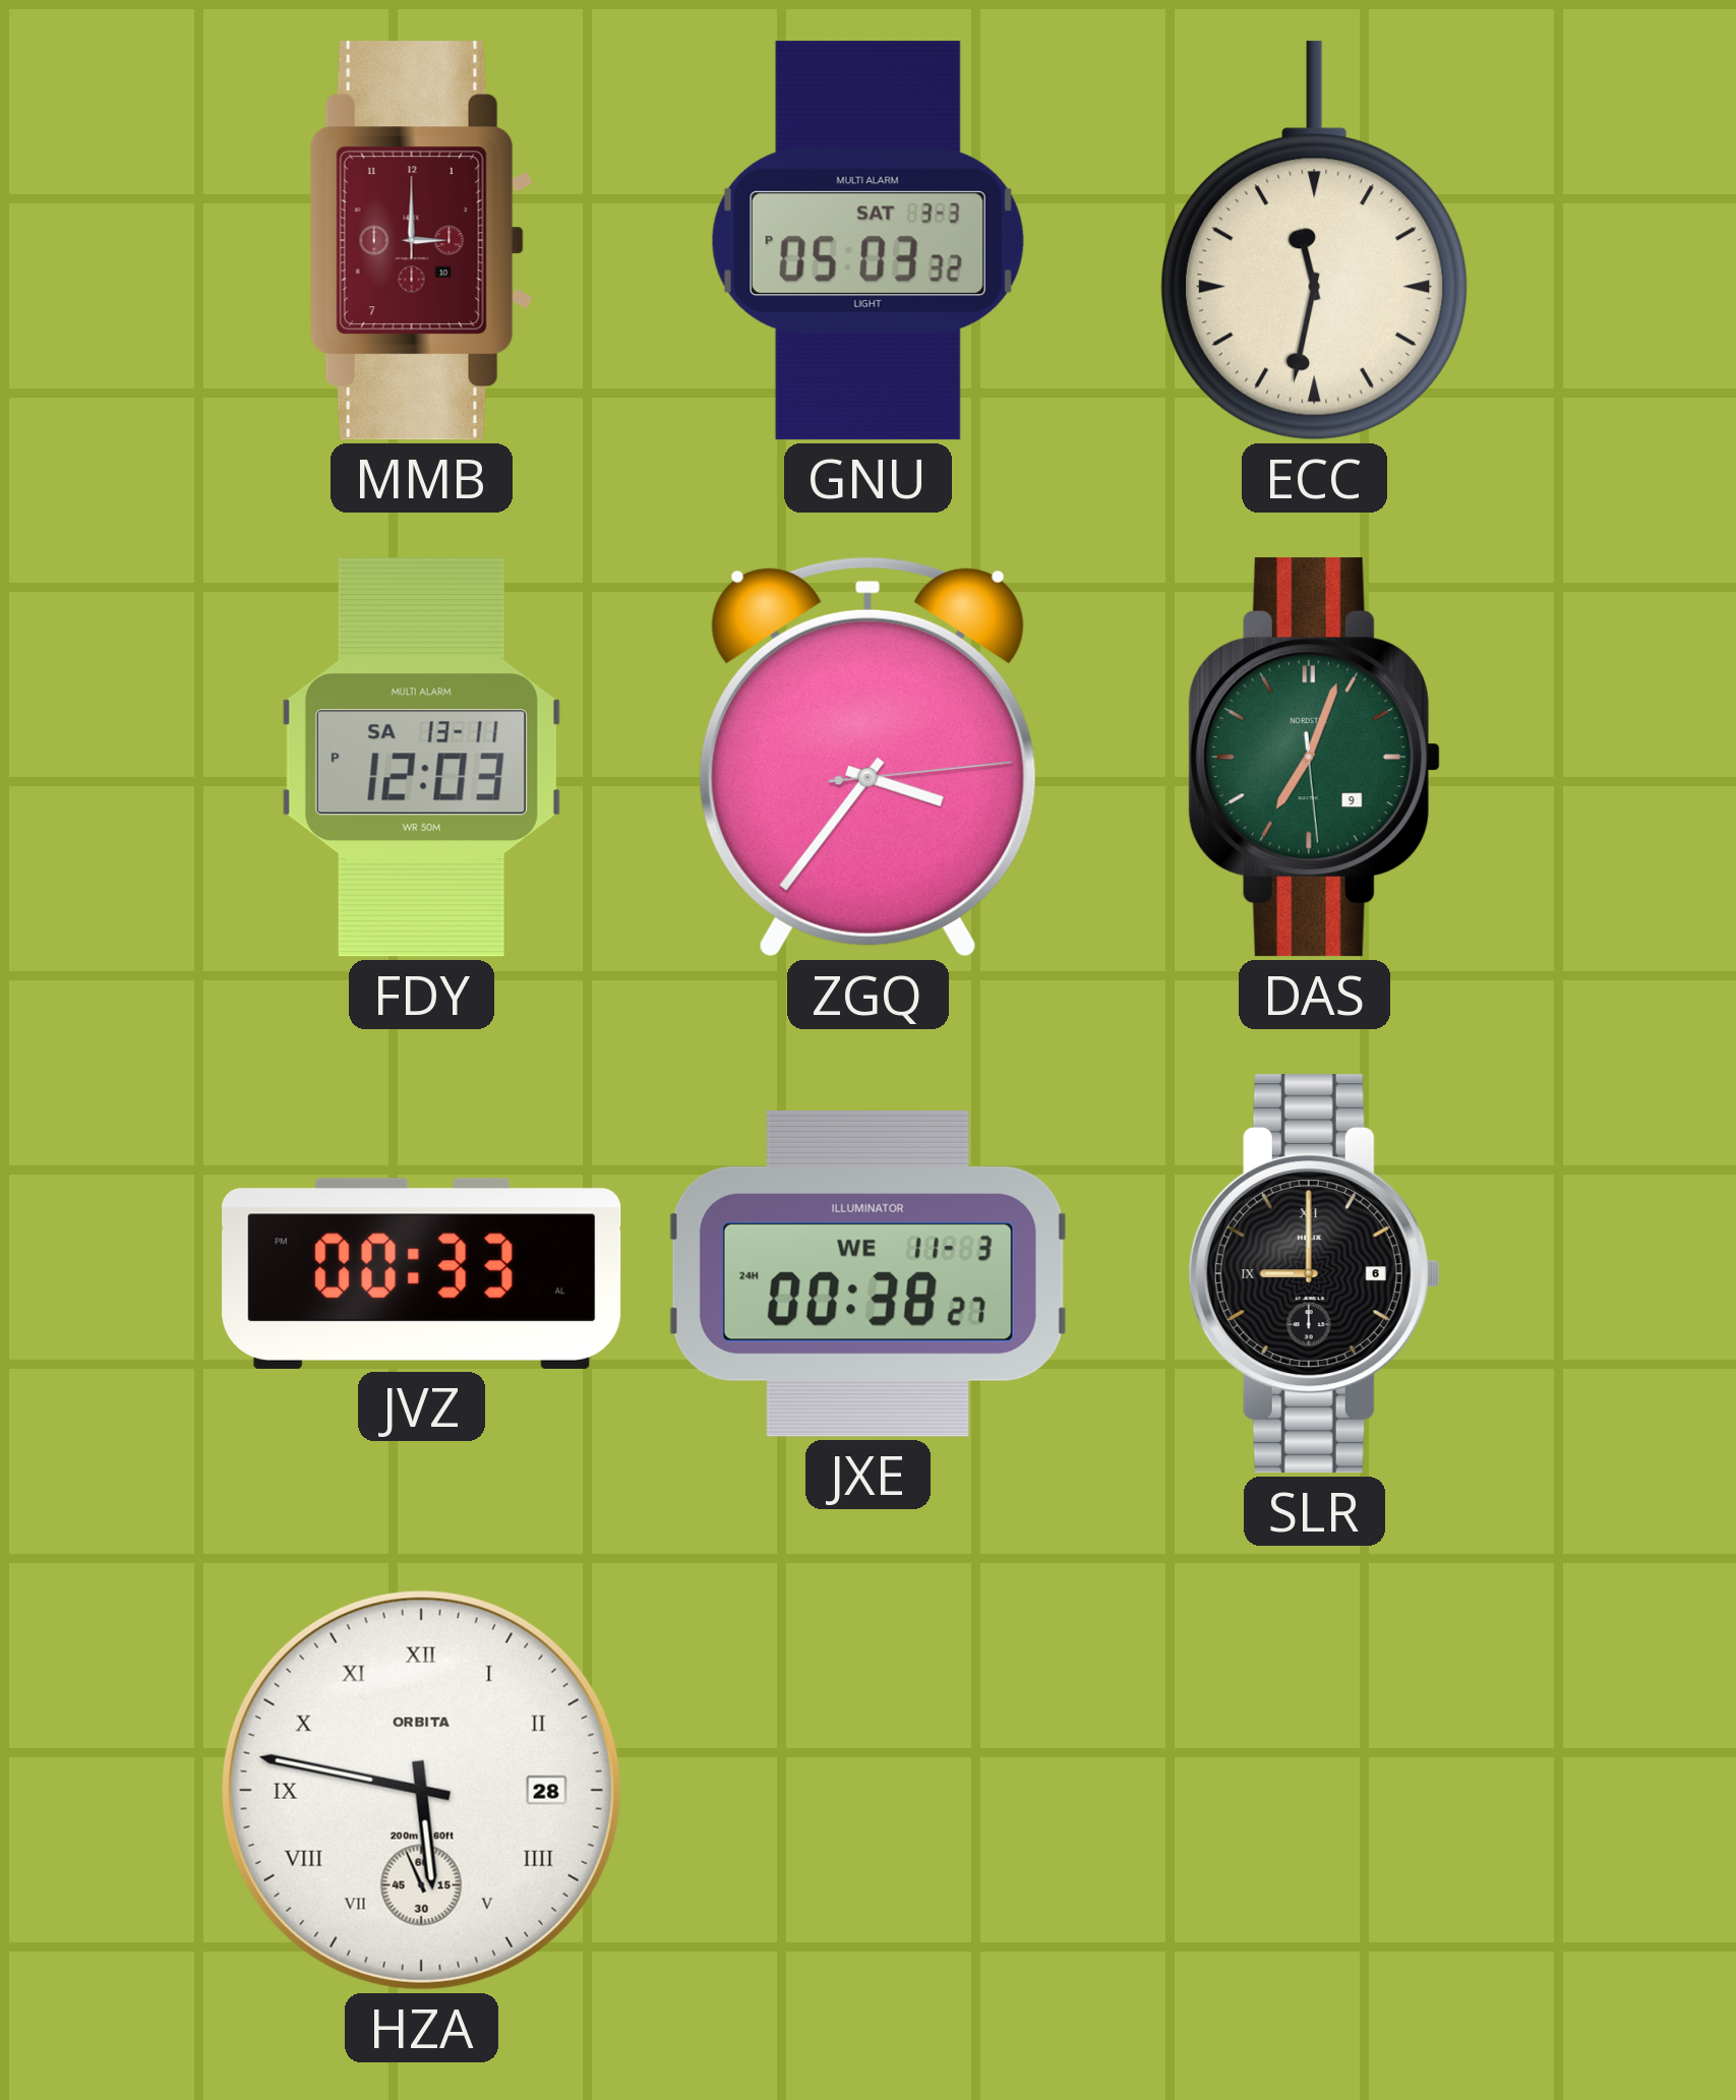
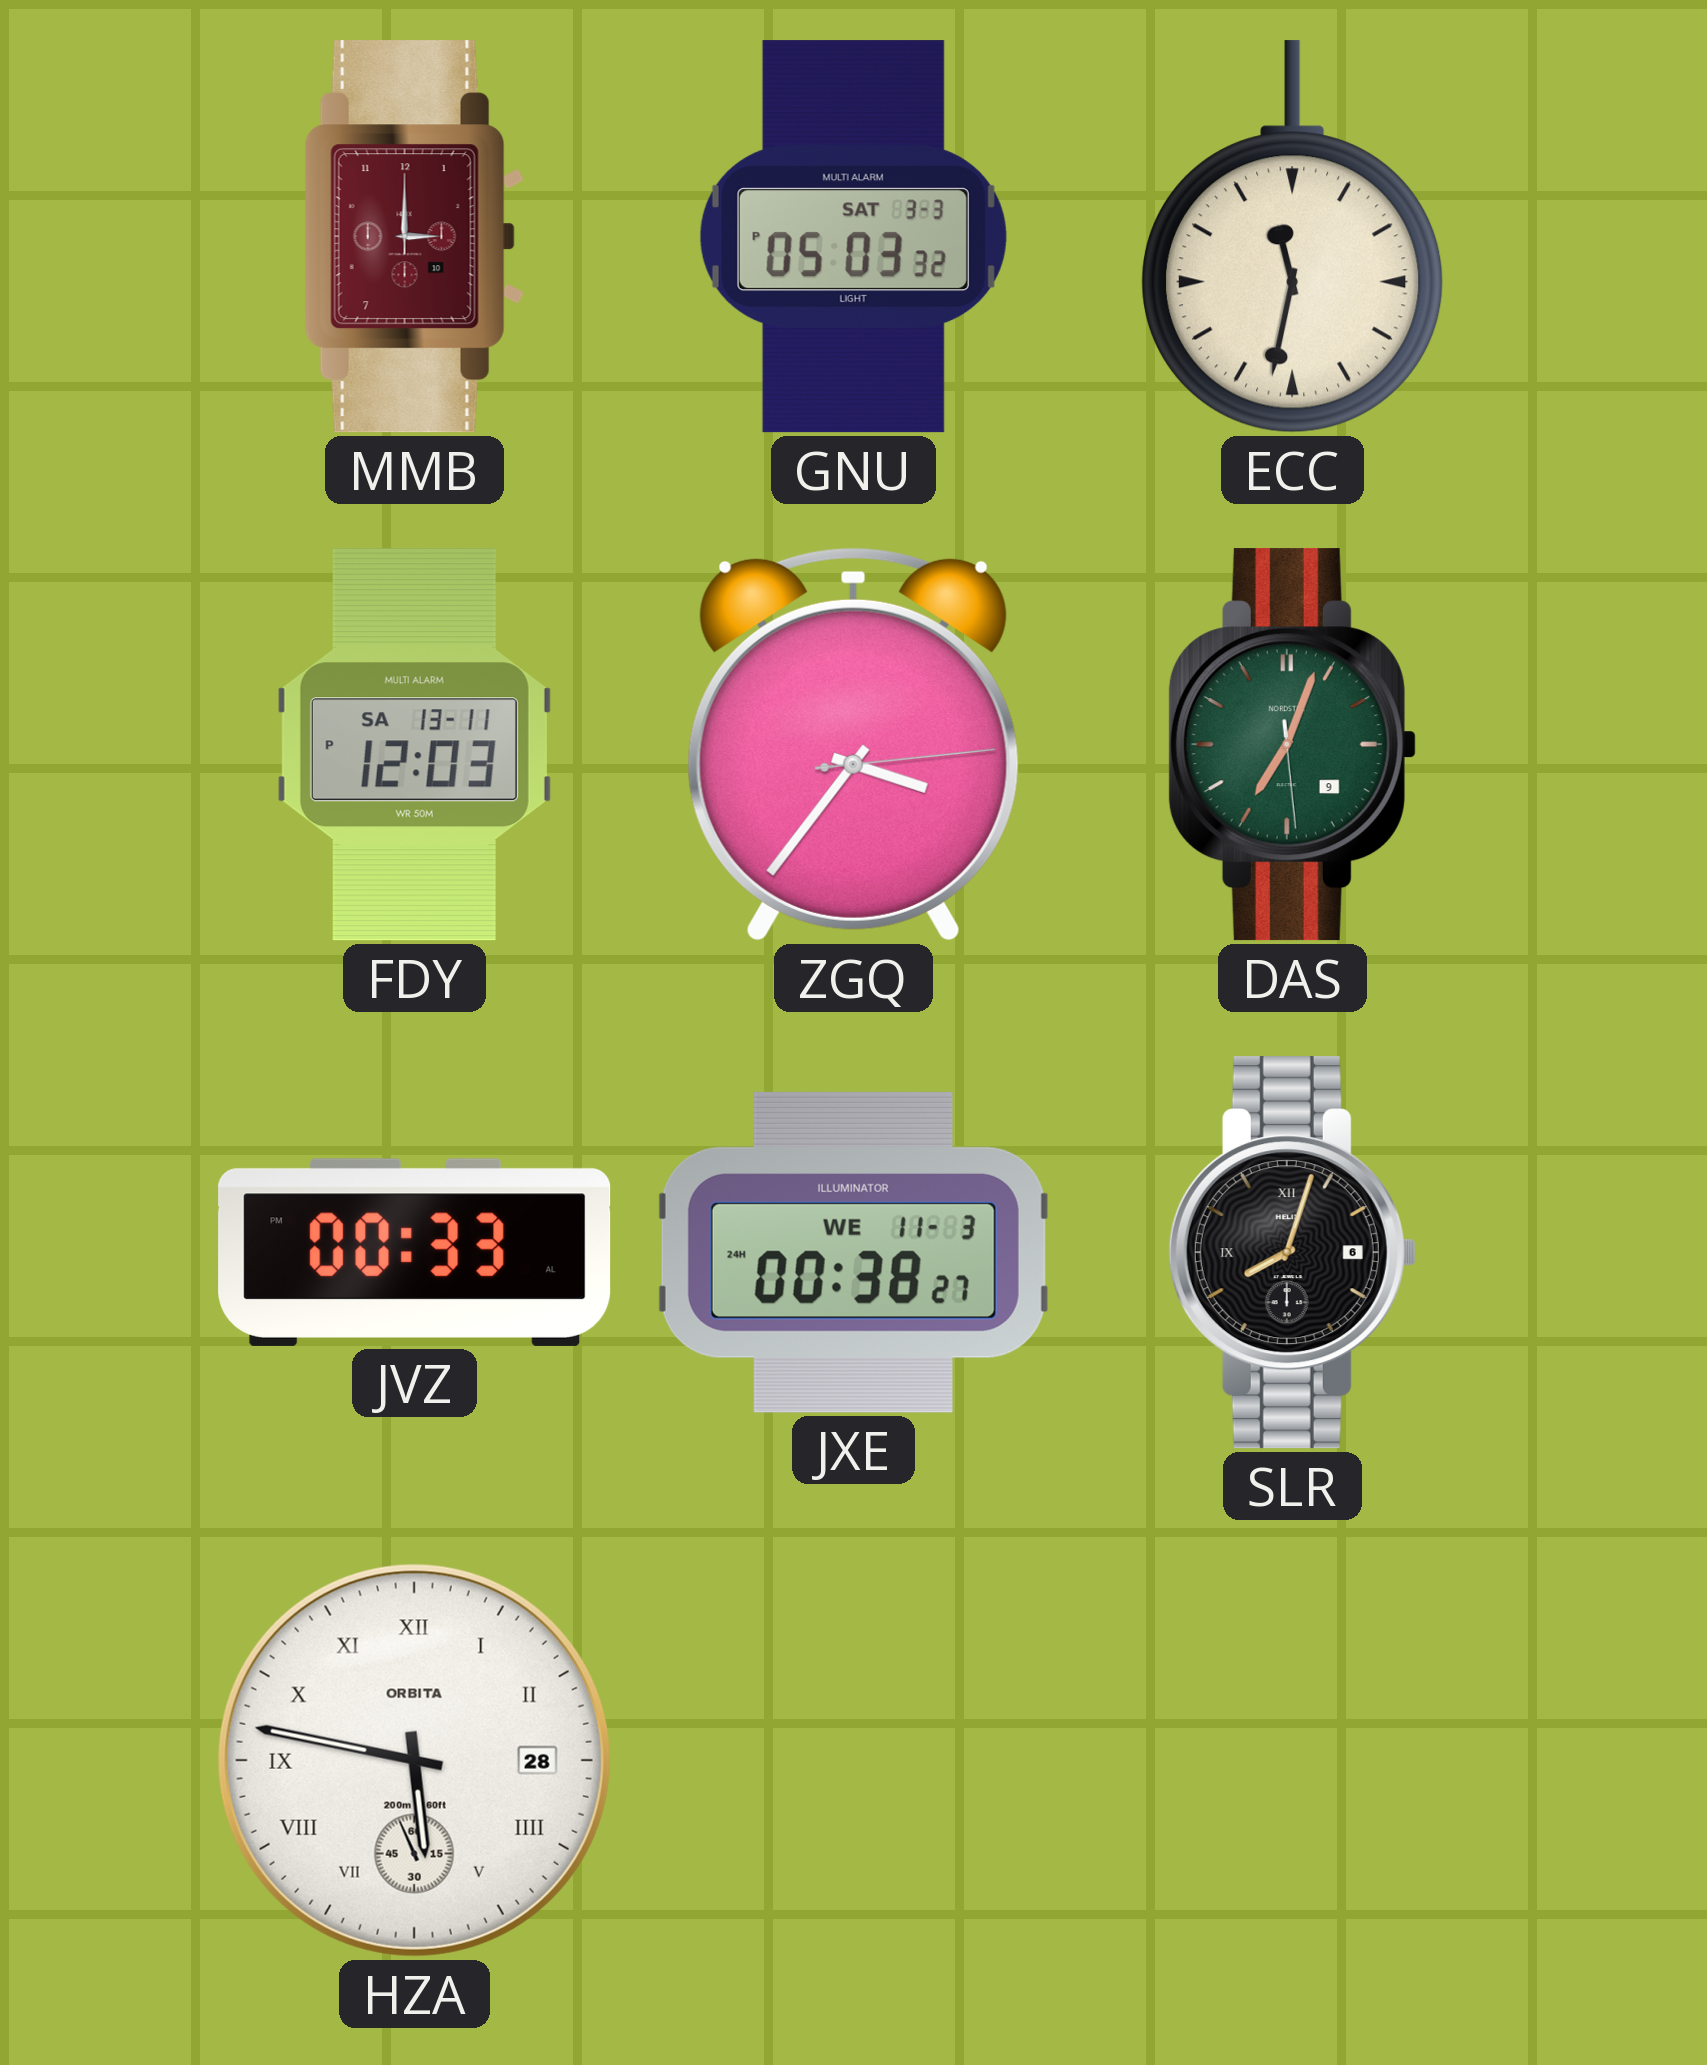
SLR: 9:00 -> 8:03
